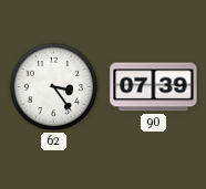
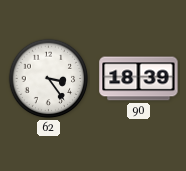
90: 07:39 -> 18:39
